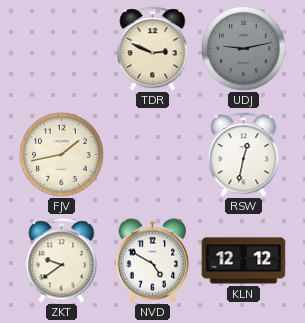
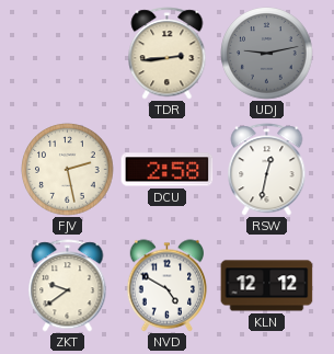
TDR: 2:49 -> 2:44
FJV: 1:43 -> 2:28
DCU: none -> 2:58
